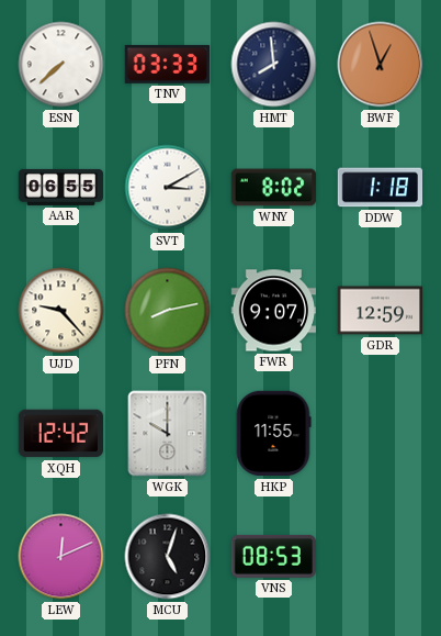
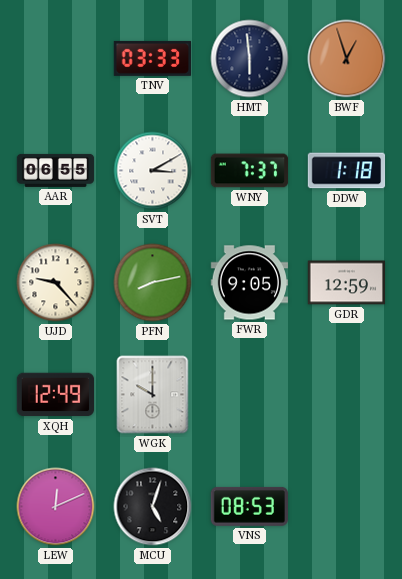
ESN: 7:38 -> none
HMT: 7:59 -> 5:59
WNY: 8:02 -> 7:37
FWR: 9:07 -> 9:05
XQH: 12:42 -> 12:49
HKP: 11:55 -> none
